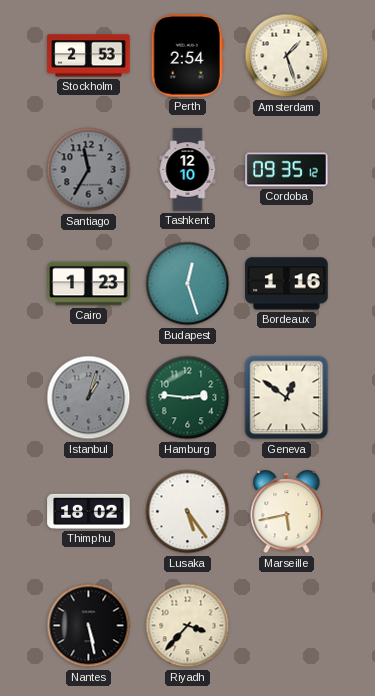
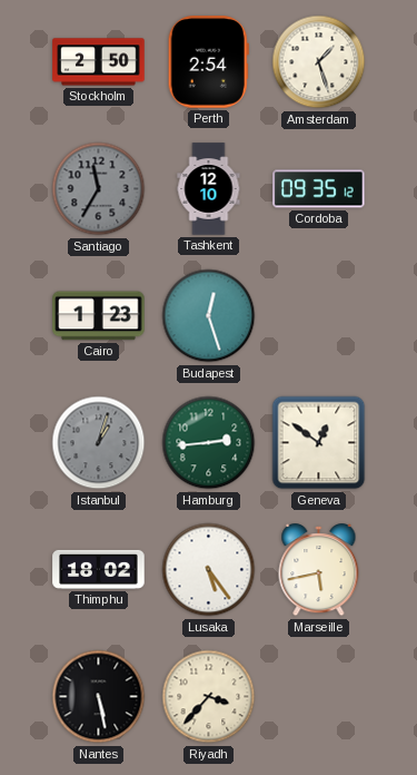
Stockholm: 2:53 -> 2:50
Bordeaux: 1:16 -> none
Hamburg: 2:46 -> 2:44
